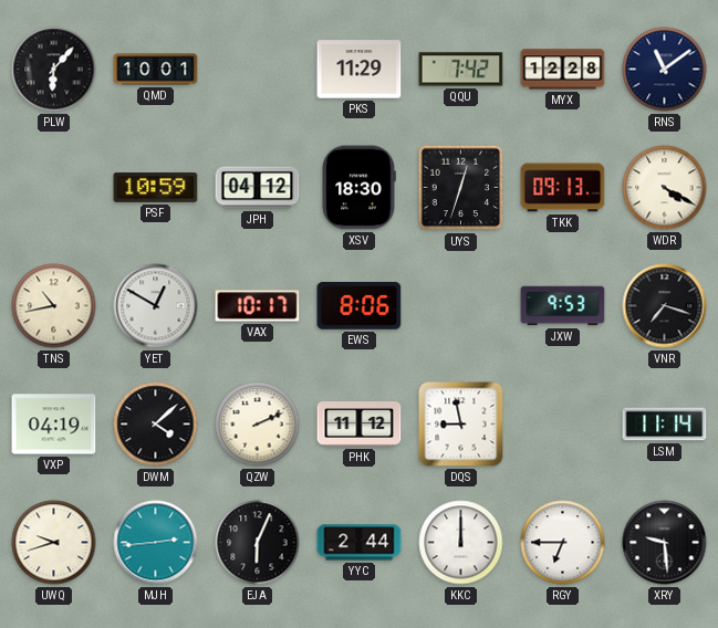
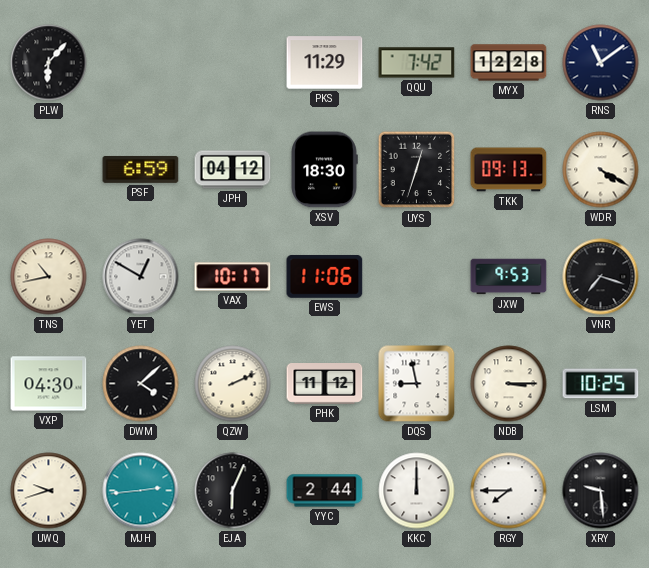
QMD: 10:01 -> none
PSF: 10:59 -> 6:59
EWS: 8:06 -> 11:06
VXP: 04:19 -> 04:30
NDB: none -> 3:15
LSM: 11:14 -> 10:25
RGY: 6:45 -> 7:45
